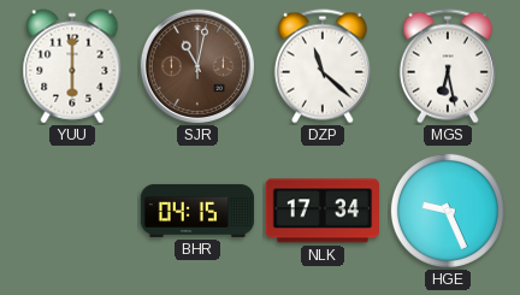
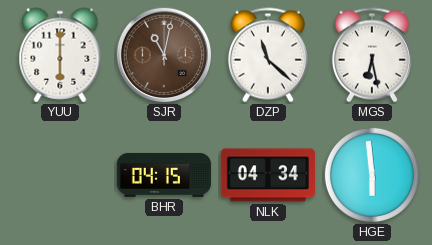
NLK: 17:34 -> 04:34
HGE: 9:26 -> 5:59
